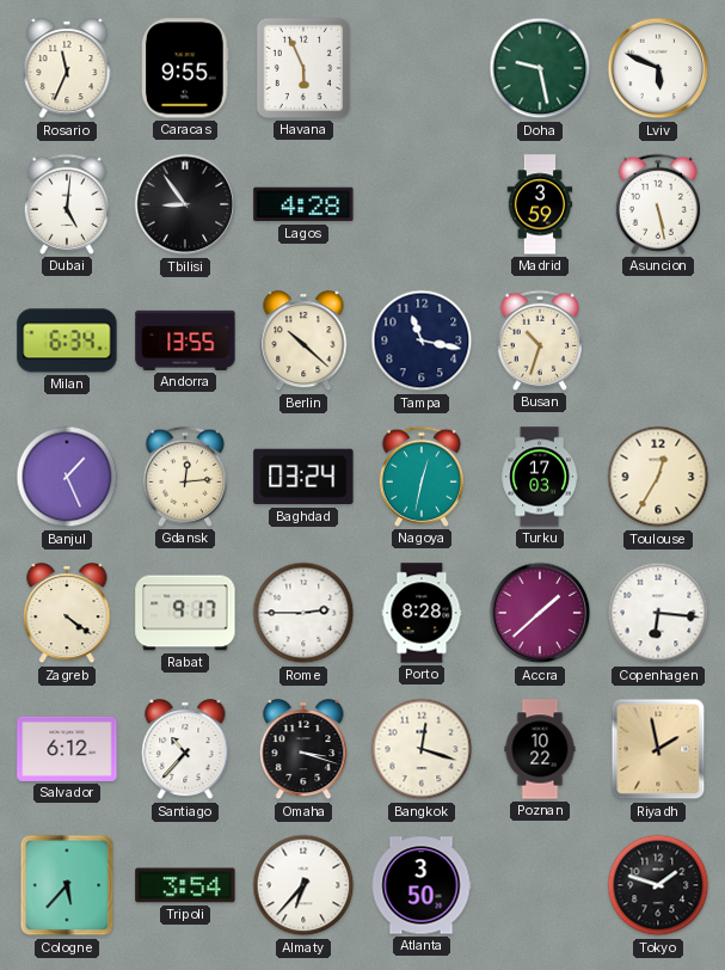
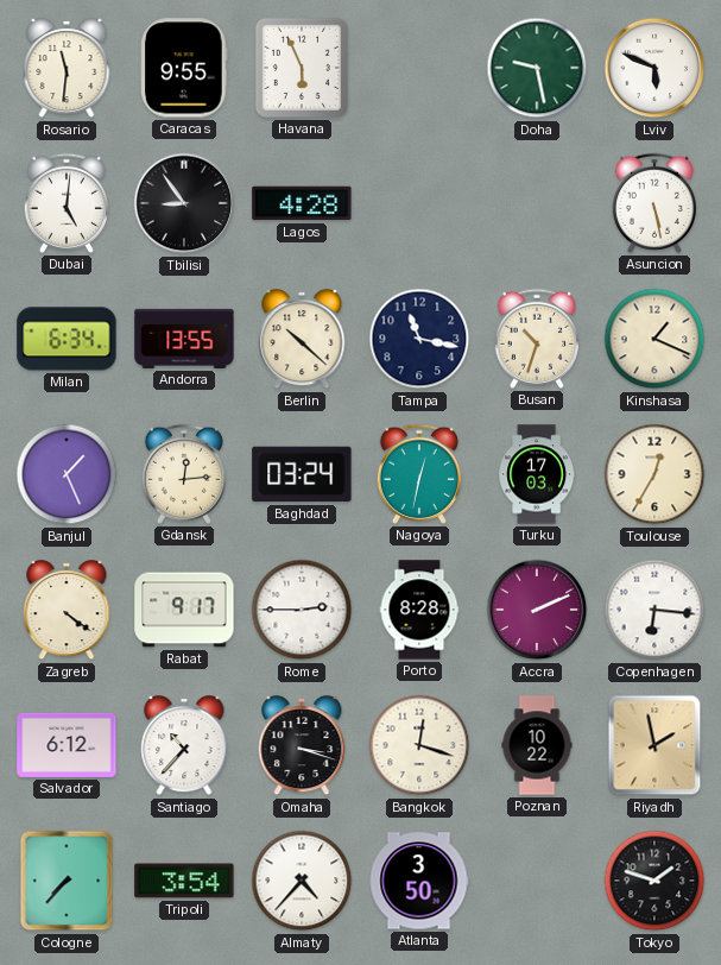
Rosario: 11:34 -> 11:31
Madrid: 3:59 -> none
Kinshasa: none -> 1:19
Accra: 1:38 -> 2:11
Cologne: 5:37 -> 7:37
Almaty: 6:37 -> 4:37
